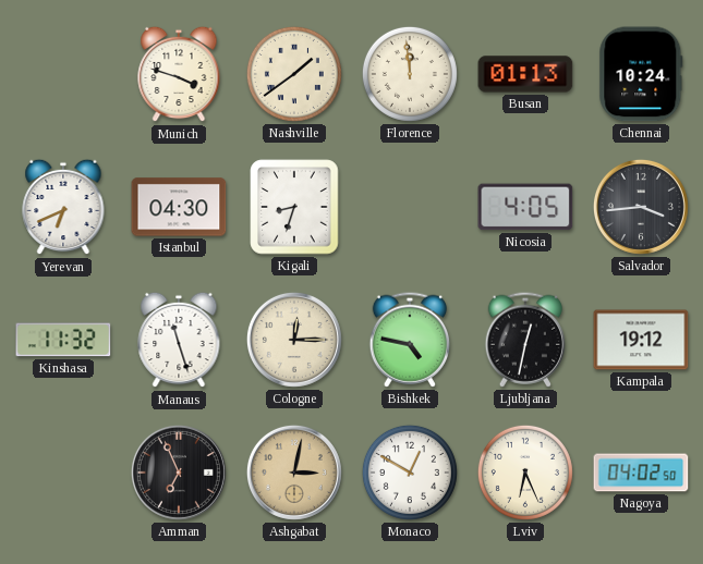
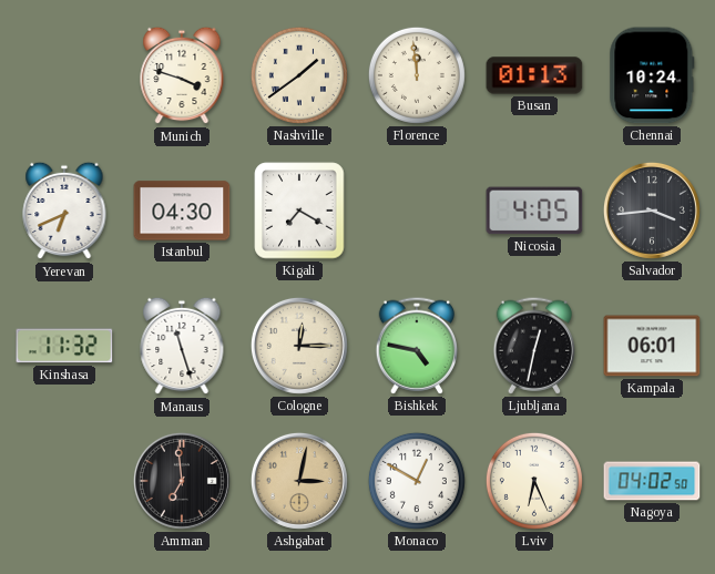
Kigali: 8:33 -> 7:20
Kampala: 19:12 -> 06:01
Amman: 6:56 -> 6:59
